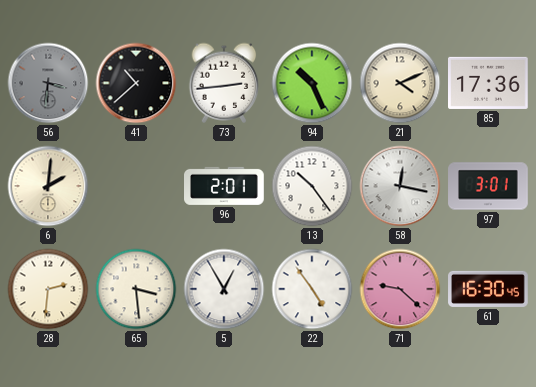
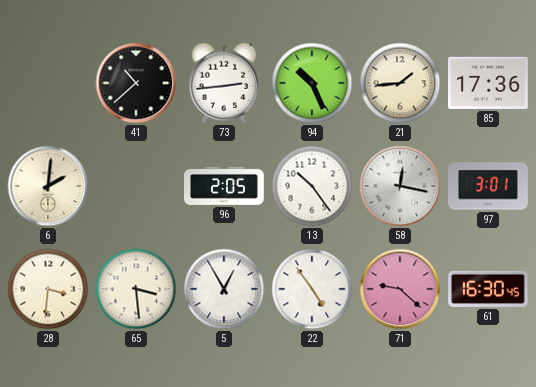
56: 3:31 -> none
21: 4:11 -> 1:44
96: 2:01 -> 2:05
28: 2:31 -> 3:31
